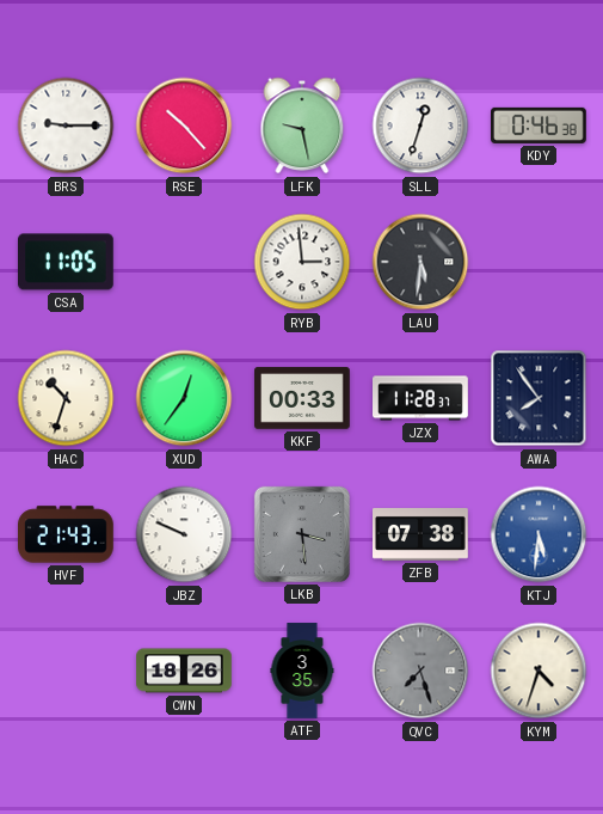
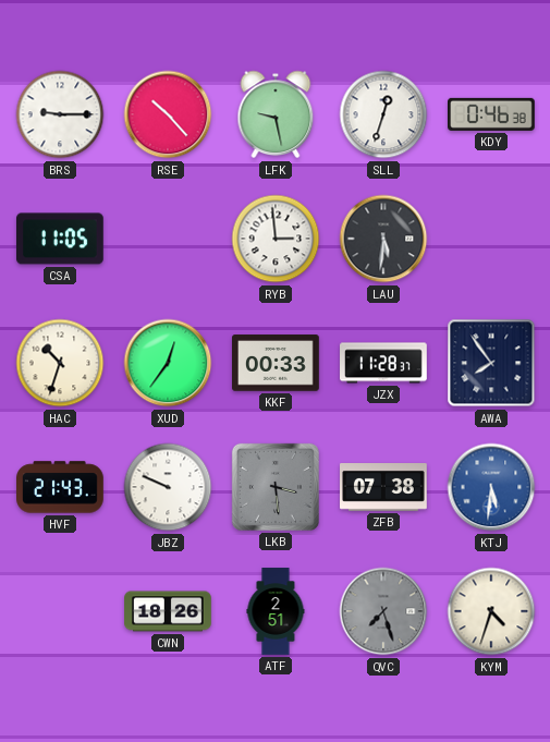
ATF: 3:35 -> 2:51
